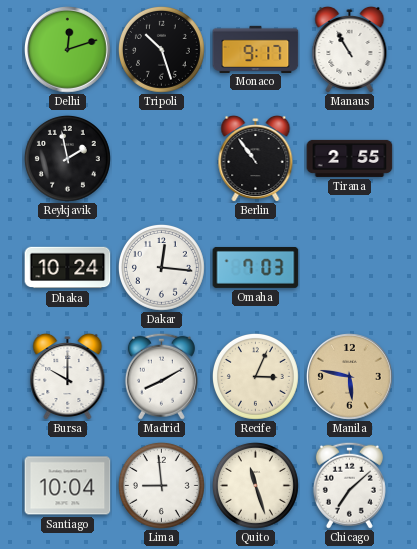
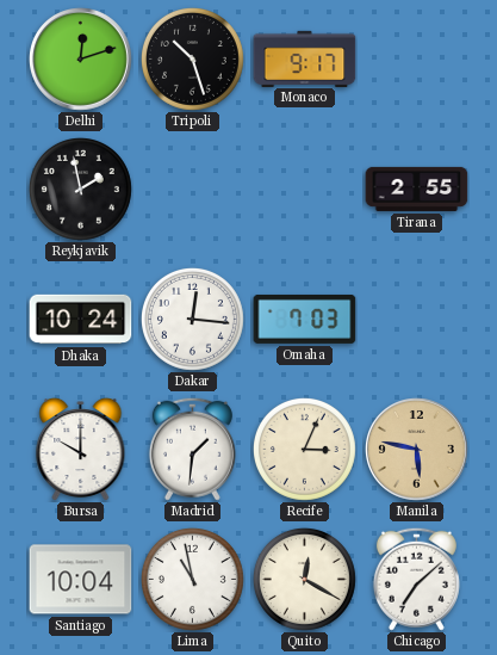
Manaus: 10:55 -> none
Berlin: 10:54 -> none
Madrid: 8:10 -> 1:31
Lima: 8:59 -> 10:58
Quito: 11:27 -> 12:20
